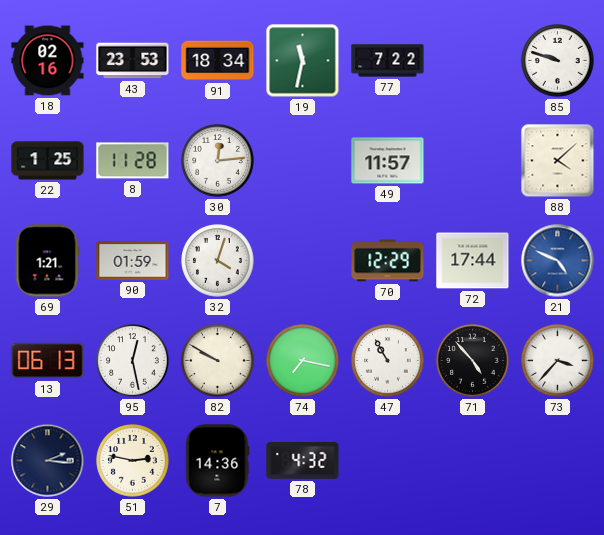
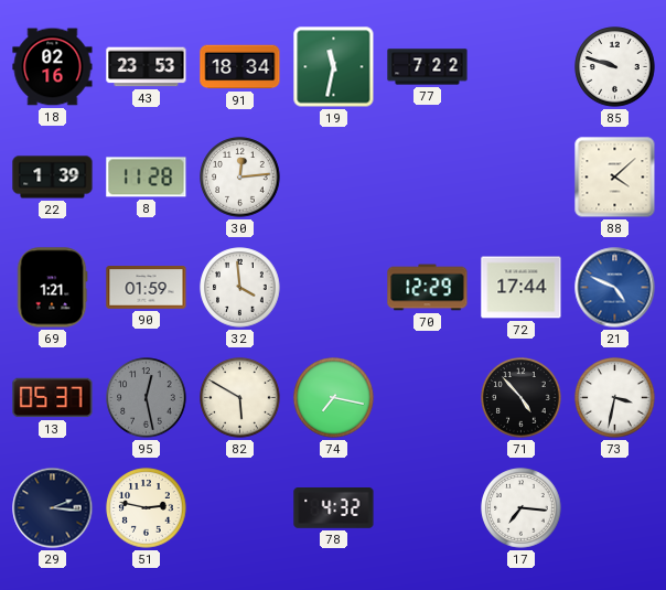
22: 1:25 -> 1:39
49: 11:57 -> none
32: 4:03 -> 3:59
13: 06:13 -> 05:37
95 dial: white -> grey
82: 9:50 -> 5:50
47: 10:55 -> none
73: 3:37 -> 3:32
7: 14:36 -> none
17: none -> 7:16
